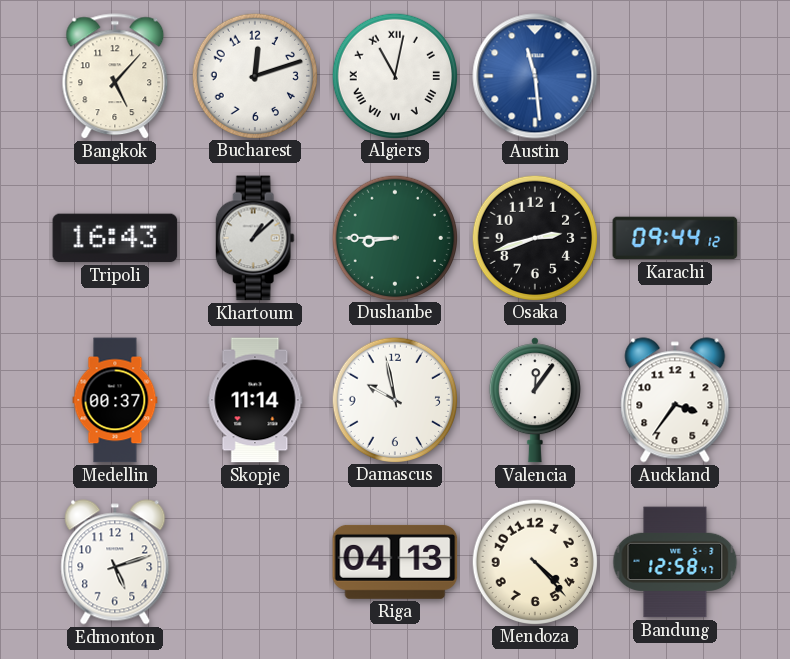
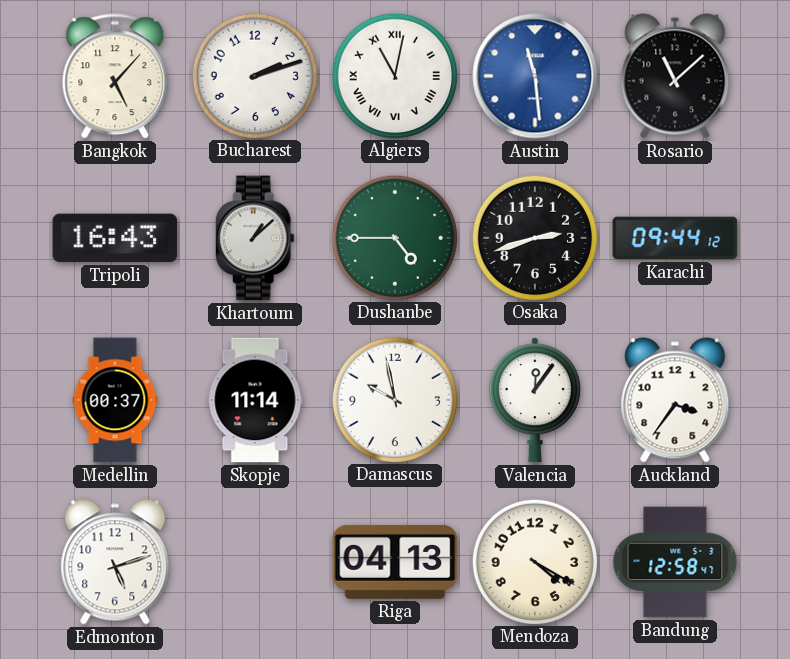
Bucharest: 12:12 -> 2:12
Rosario: none -> 11:08
Dushanbe: 8:45 -> 4:45
Mendoza: 4:23 -> 4:20
